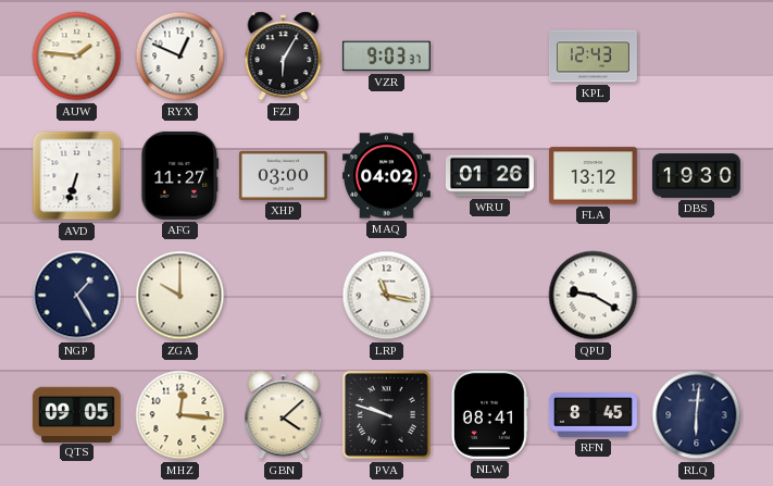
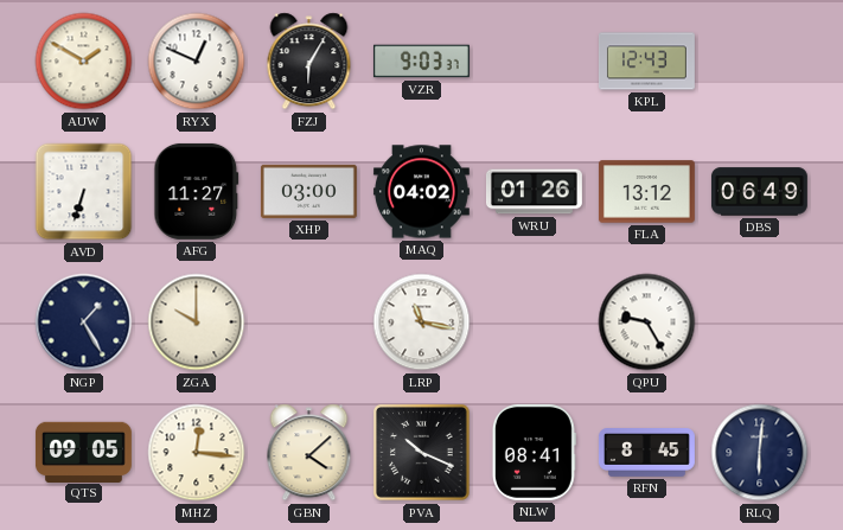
AUW: 1:46 -> 1:50
DBS: 19:30 -> 06:49
QPU: 9:20 -> 9:25
PVA: 9:48 -> 10:19
